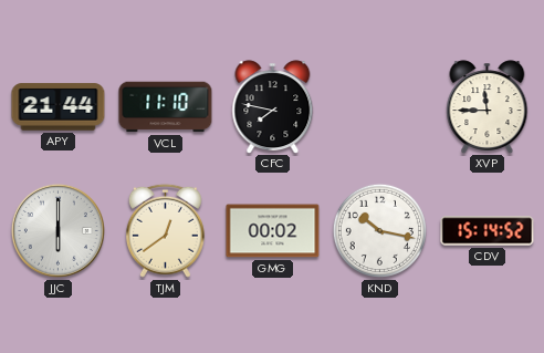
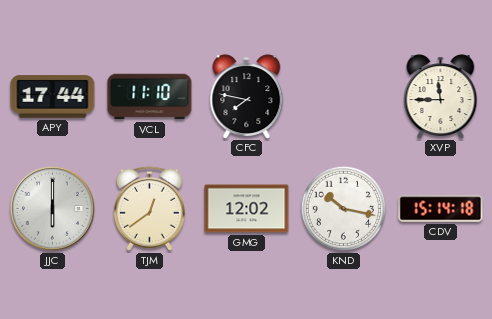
APY: 21:44 -> 17:44
GMG: 00:02 -> 12:02
CDV: 15:14:52 -> 15:14:18
